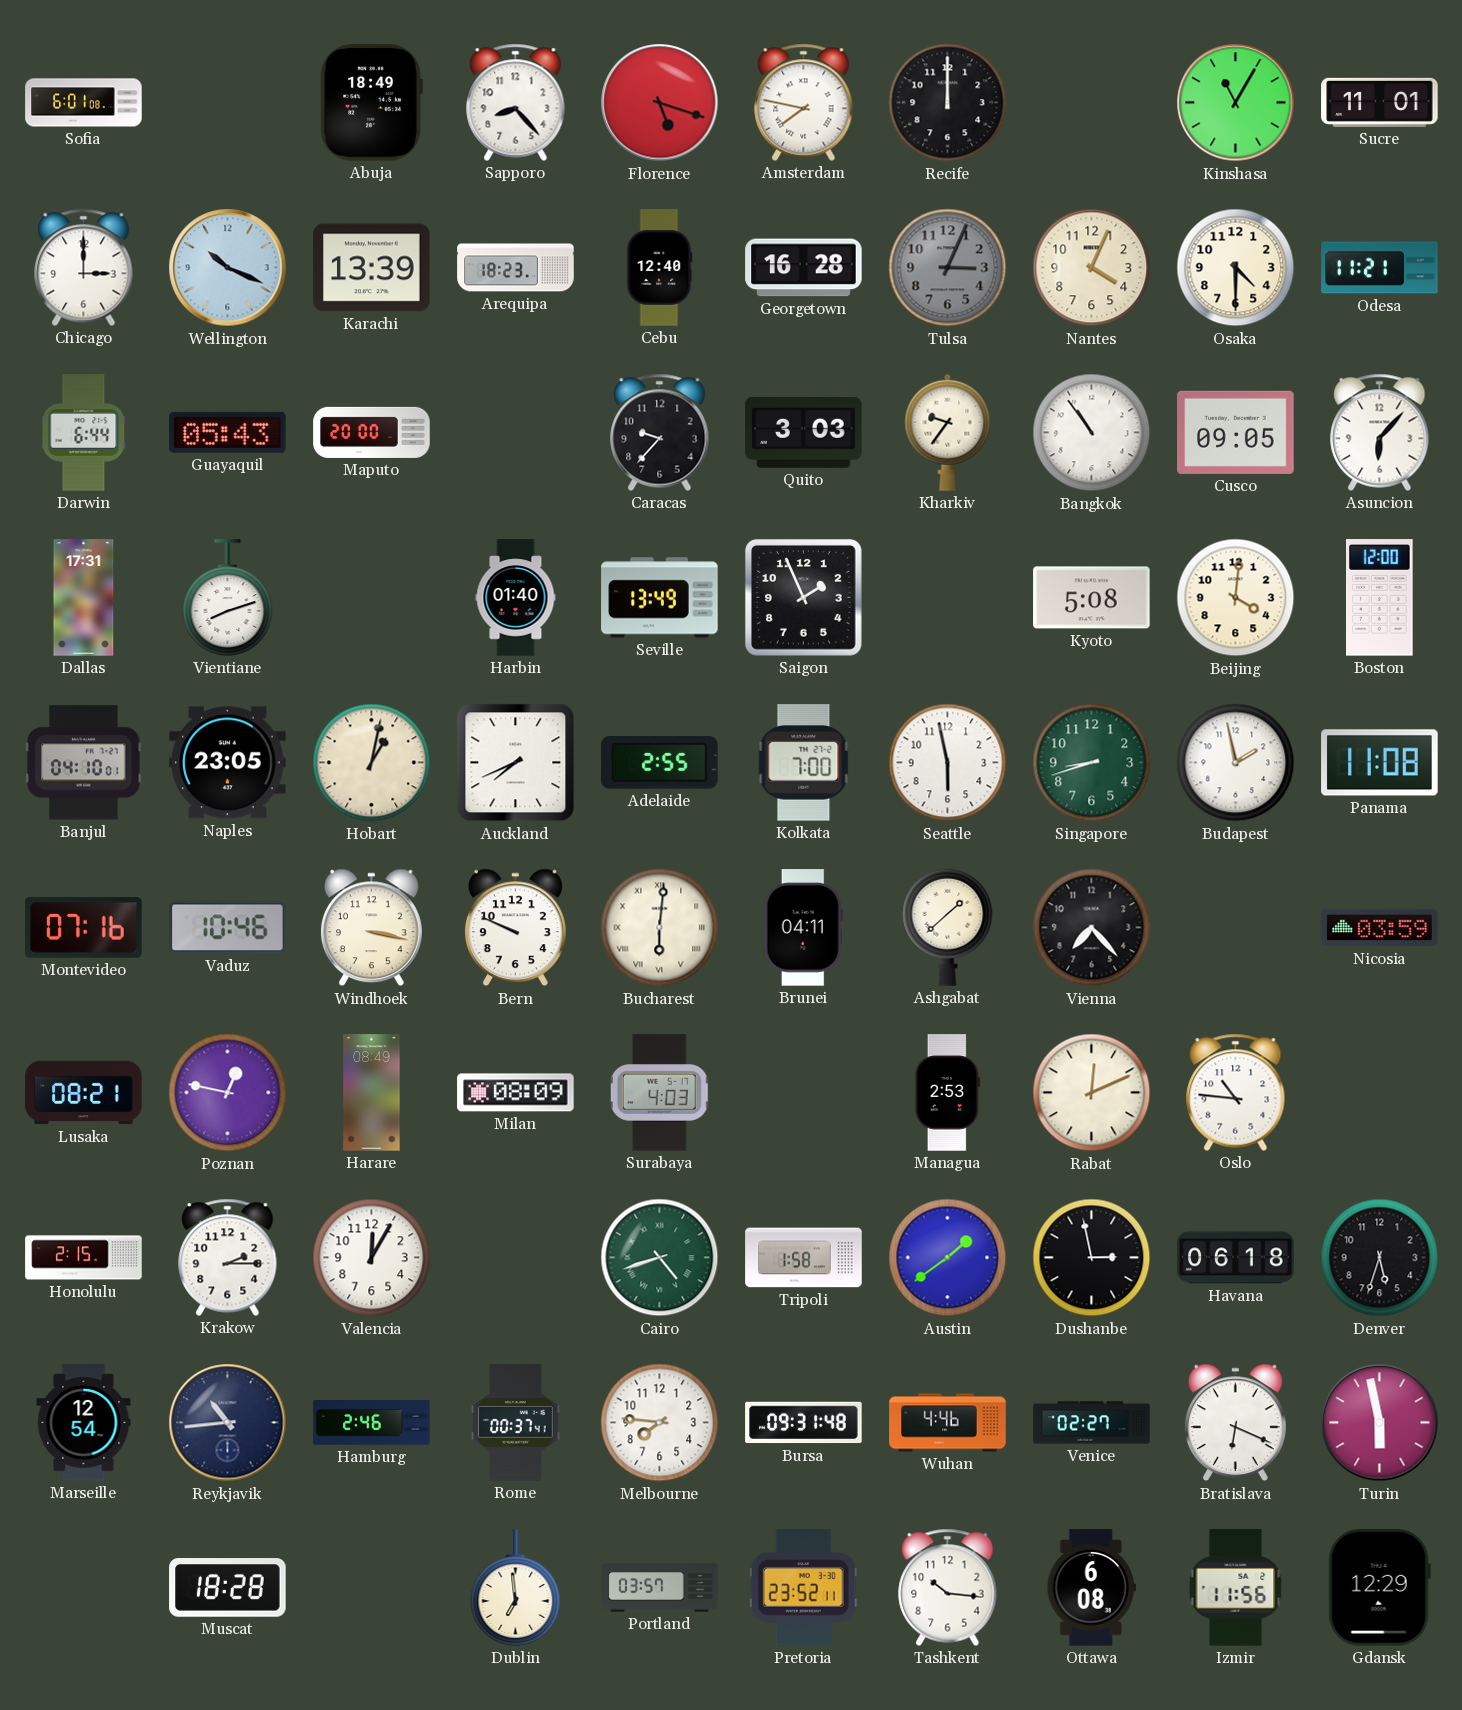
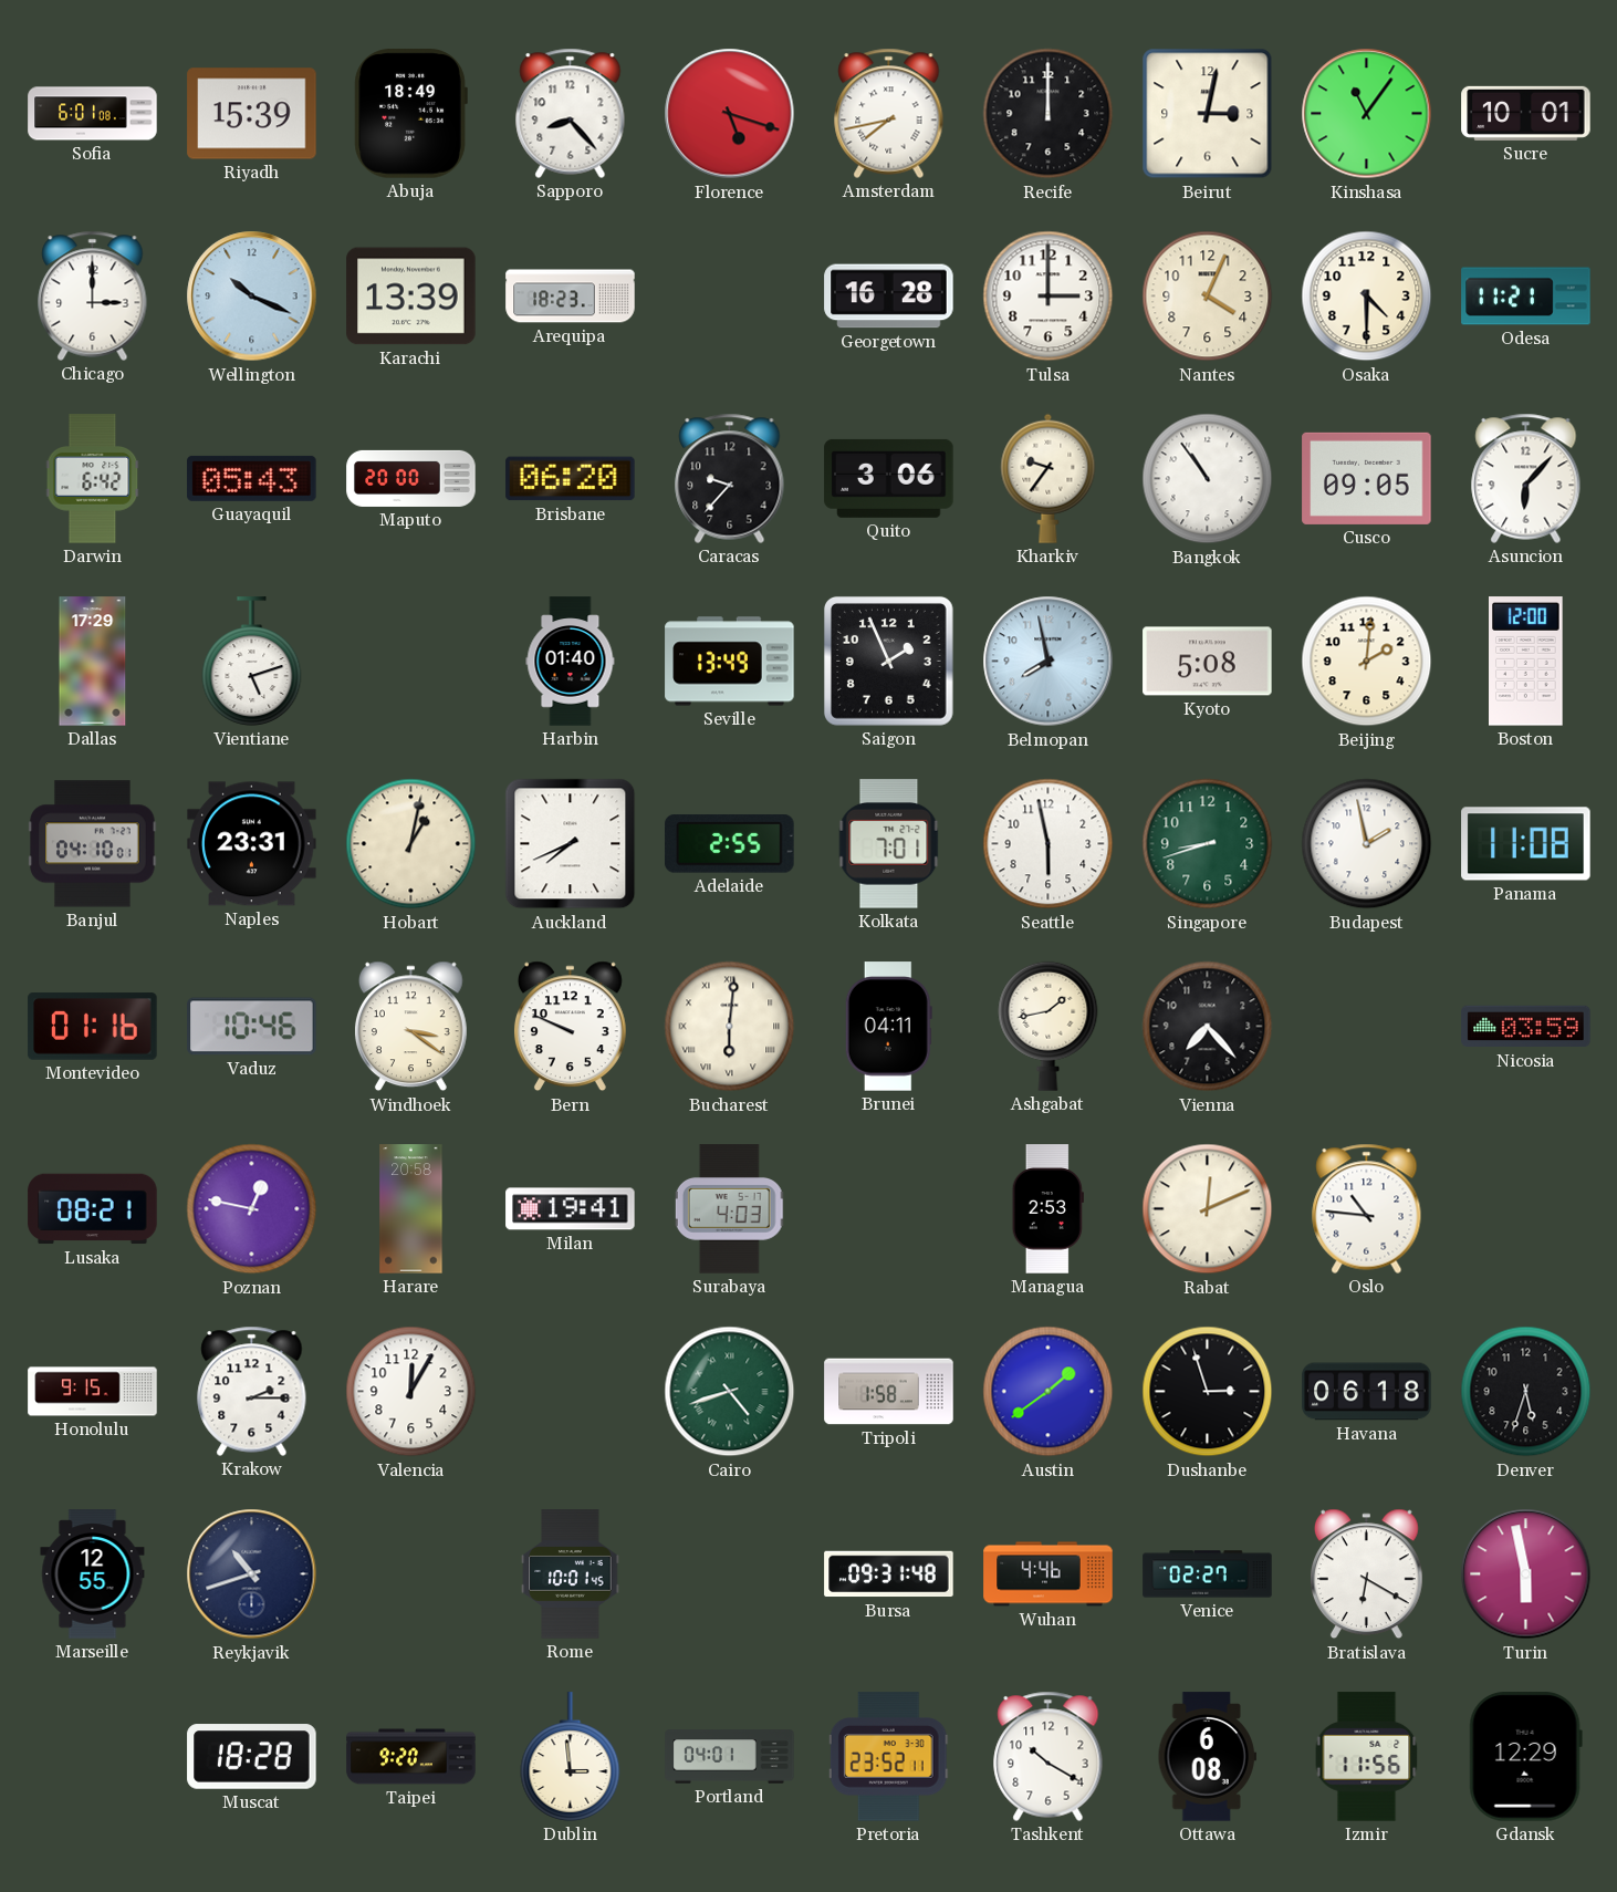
Riyadh: none -> 15:39
Amsterdam: 7:47 -> 7:43
Beirut: none -> 3:02
Kinshasa: 11:05 -> 11:06
Sucre: 11:01 -> 10:01
Cebu: 12:40 -> none
Tulsa: 3:04 -> 3:00
Tulsa dial: grey -> white
Darwin: 6:44 -> 6:42
Brisbane: none -> 06:20
Quito: 3:03 -> 3:06
Dallas: 17:31 -> 17:29
Vientiane: 8:12 -> 5:12
Belmopan: none -> 7:58
Beijing: 4:01 -> 2:01
Naples: 23:05 -> 23:31
Kolkata: 7:00 -> 7:01
Montevideo: 07:16 -> 01:16
Windhoek: 3:17 -> 3:21
Ashgabat: 1:38 -> 1:43
Harare: 08:49 -> 20:58
Milan: 08:09 -> 19:41
Honolulu: 2:15 -> 9:15
Dushanbe: 2:58 -> 2:57
Marseille: 12:54 -> 12:55
Reykjavik: 10:44 -> 10:42
Hamburg: 2:46 -> none
Rome: 00:37 -> 10:01
Melbourne: 7:46 -> none
Bratislava: 6:19 -> 6:20
Taipei: none -> 9:20
Dublin: 6:59 -> 2:59
Portland: 03:57 -> 04:01
Tashkent: 10:16 -> 10:20
